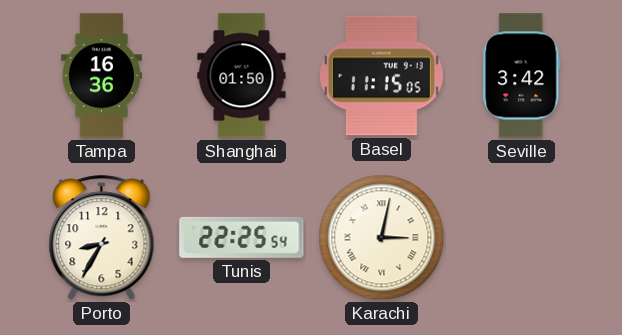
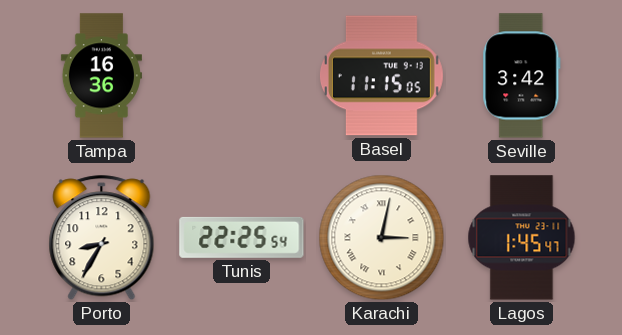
Shanghai: 01:50 -> none
Lagos: none -> 1:45
